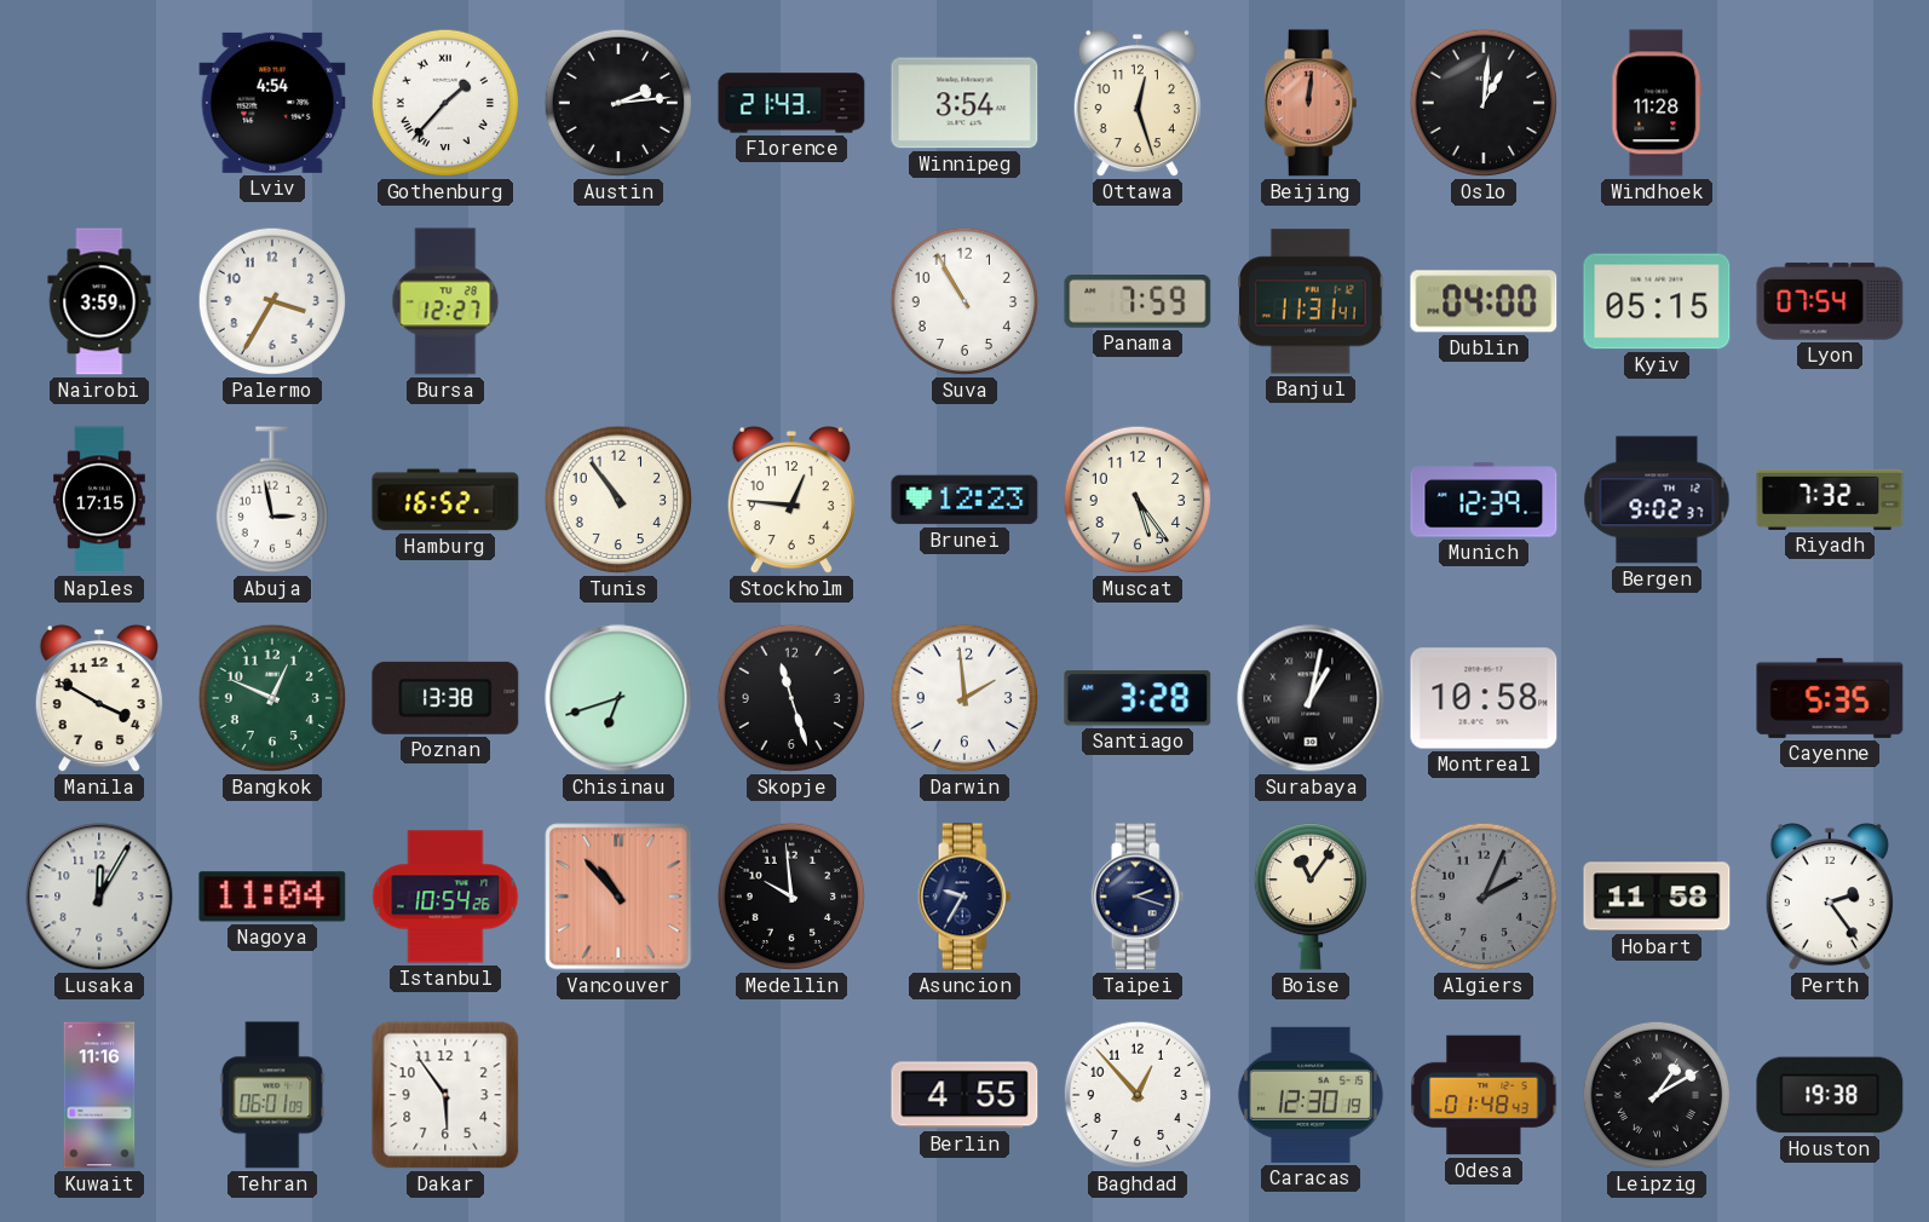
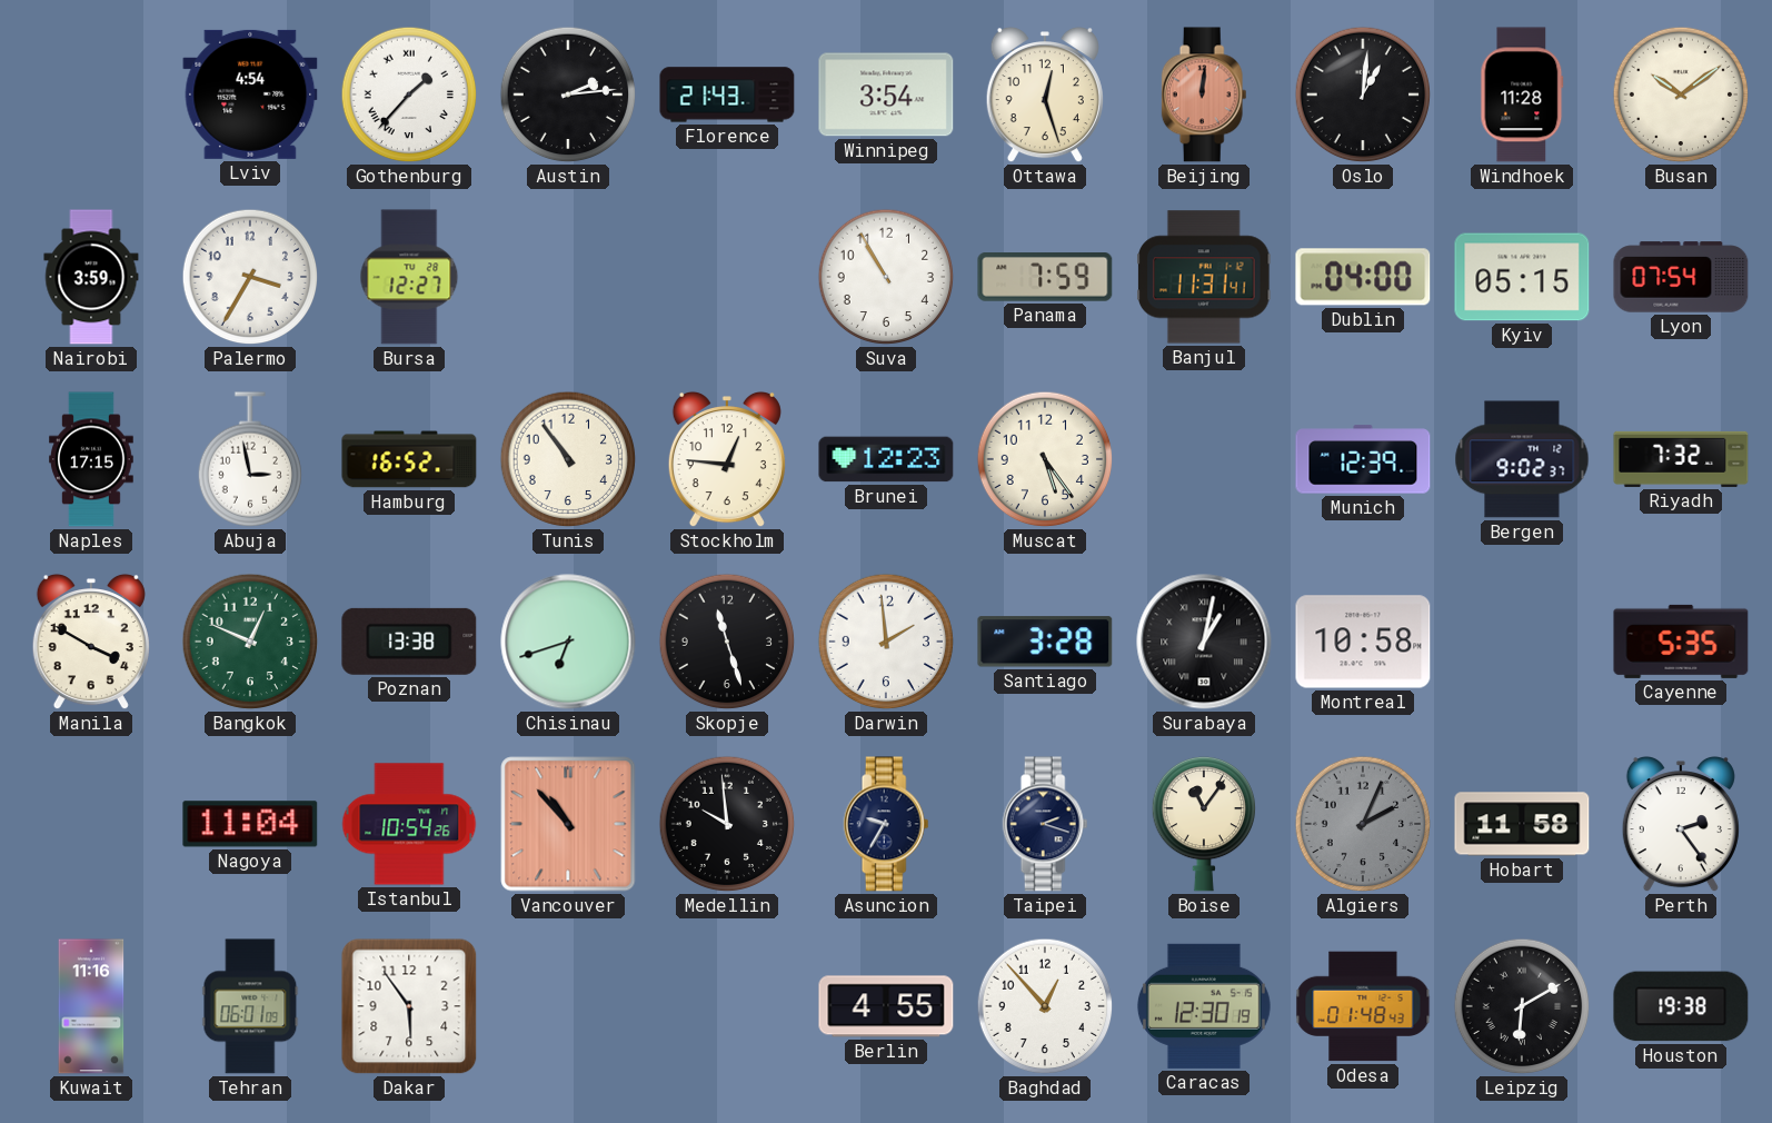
Busan: none -> 10:09
Lusaka: 12:05 -> none
Leipzig: 1:10 -> 6:10
